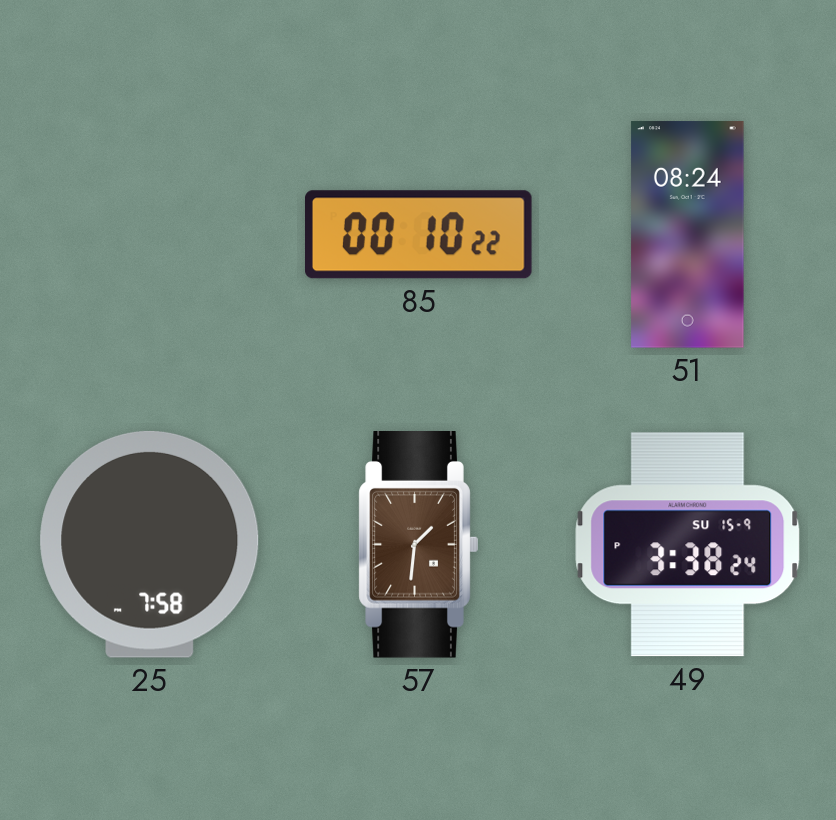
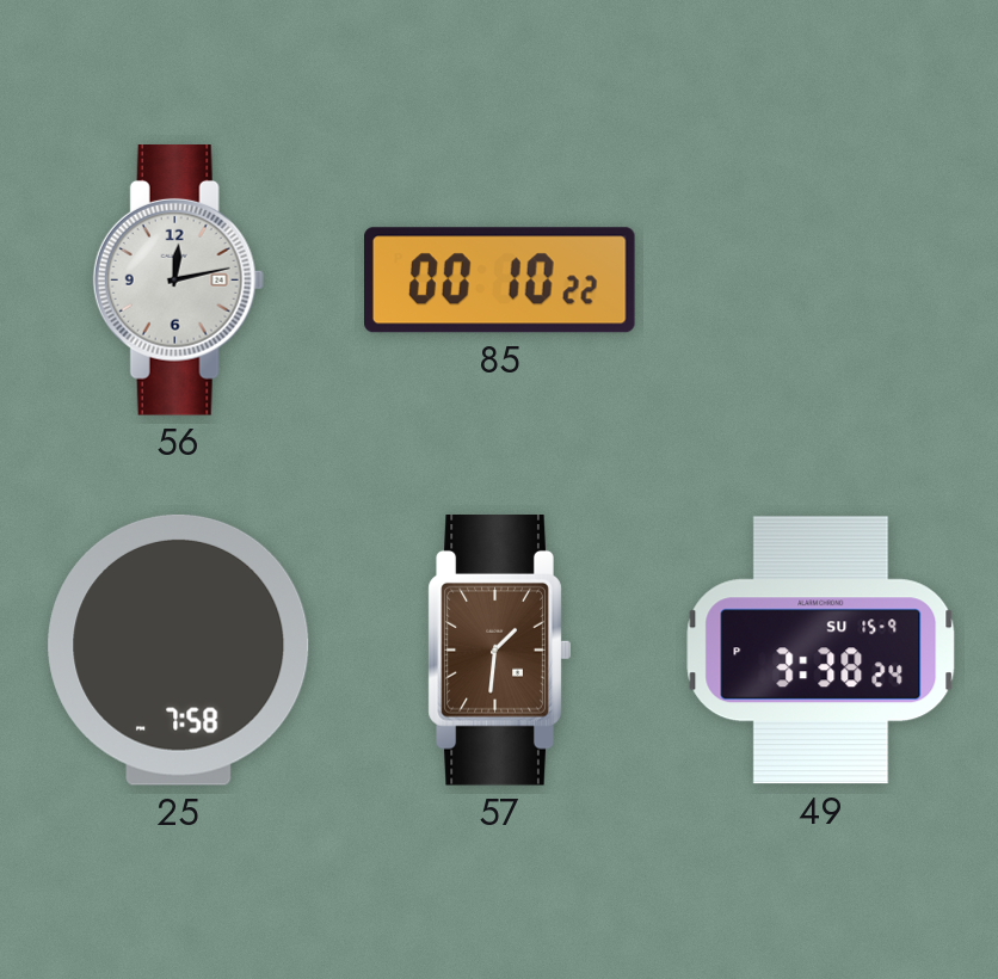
56: none -> 12:13
51: 08:24 -> none
